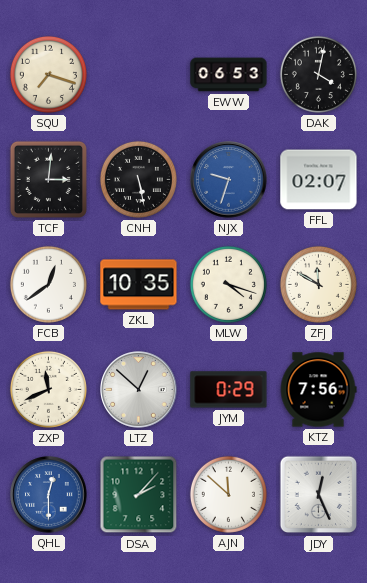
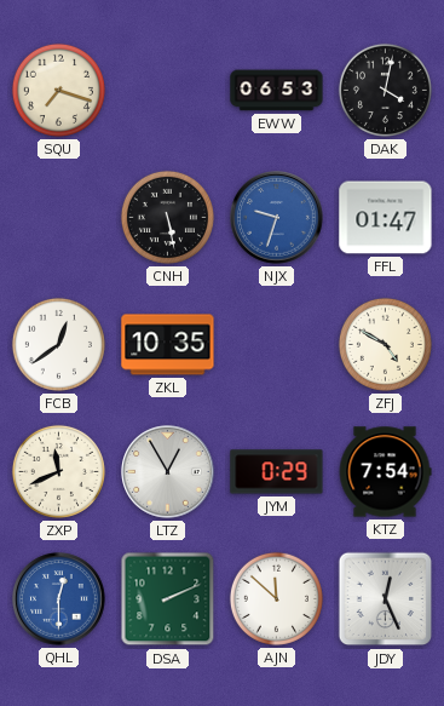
TCF: 3:01 -> none
FFL: 02:07 -> 01:47
MLW: 4:18 -> none
ZFJ: 11:50 -> 4:50
LTZ: 12:52 -> 12:55
KTZ: 7:56 -> 7:54
DSA: 2:07 -> 2:11
